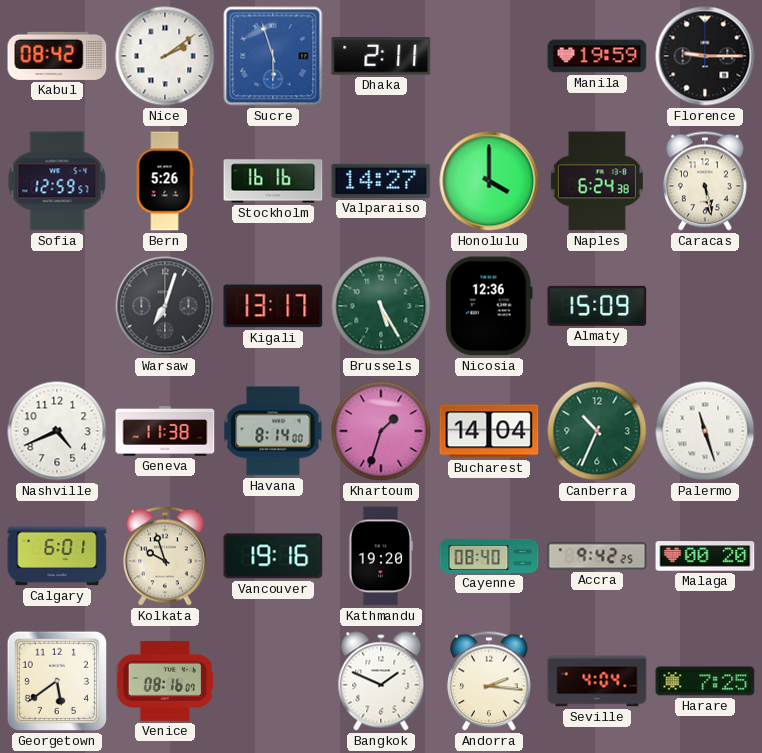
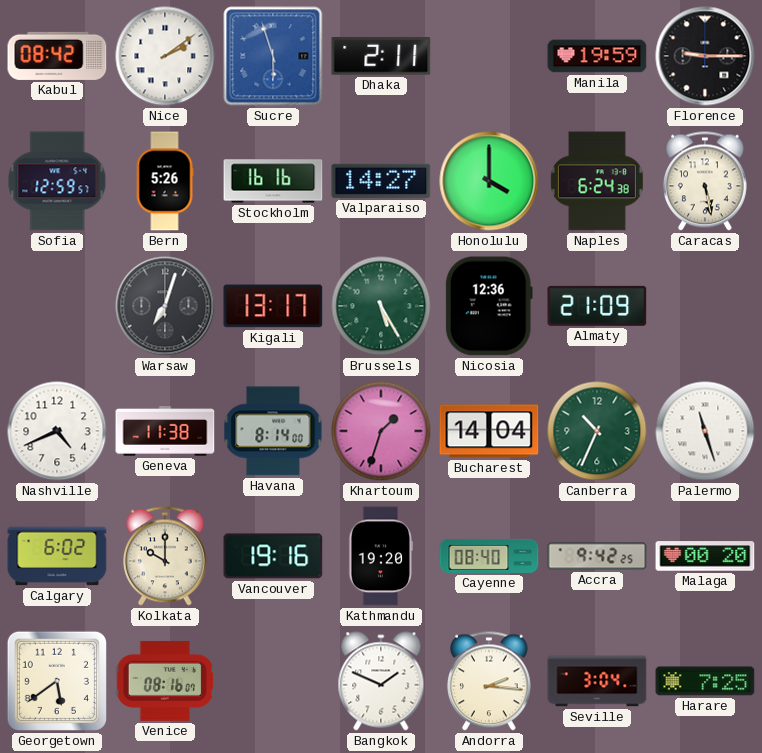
Almaty: 15:09 -> 21:09
Calgary: 6:01 -> 6:02
Kolkata: 9:57 -> 10:00
Seville: 4:04 -> 3:04
